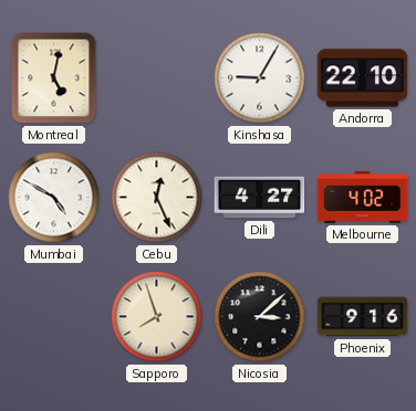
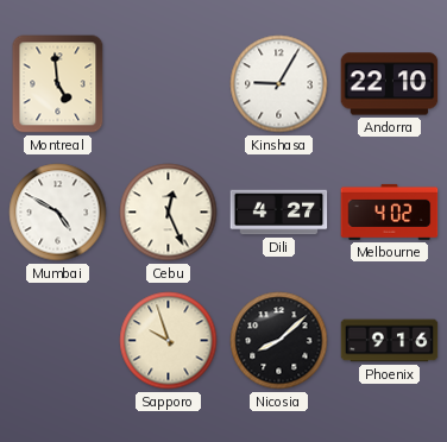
Montreal: 5:02 -> 4:59
Sapporo: 7:57 -> 9:57
Nicosia: 3:08 -> 8:08
